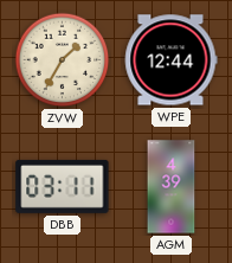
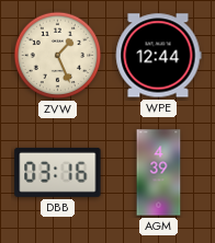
ZVW: 1:35 -> 1:26
DBB: 03:11 -> 03:16
